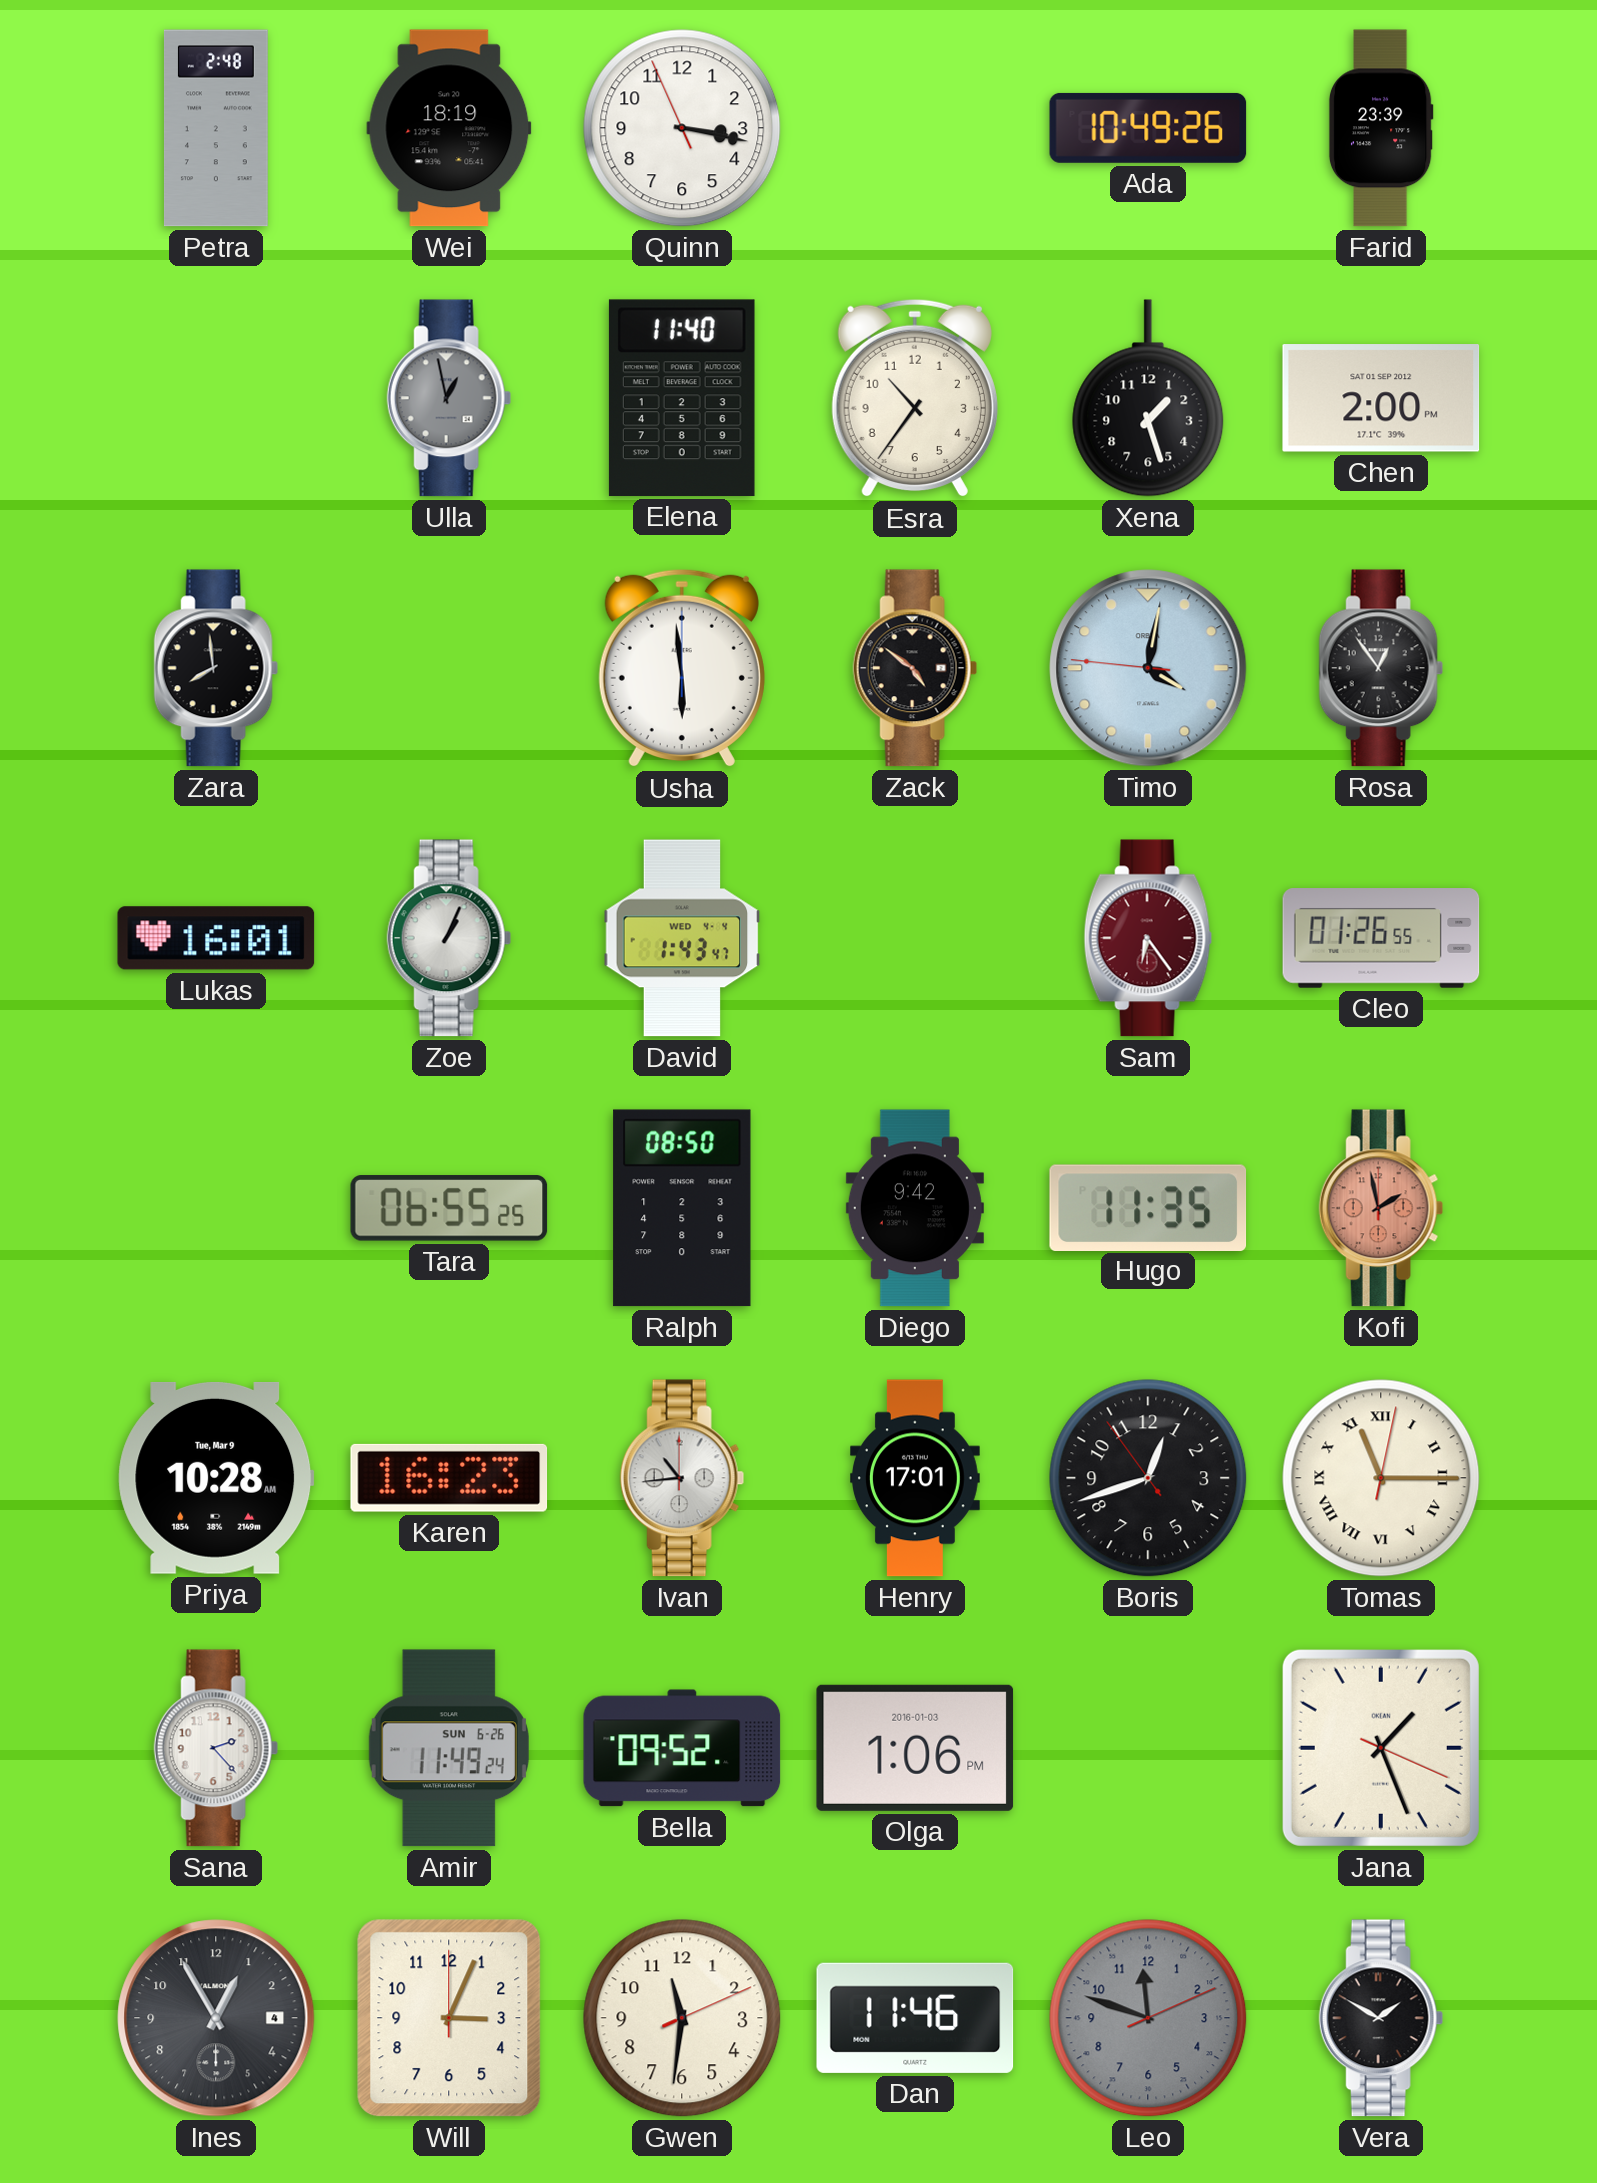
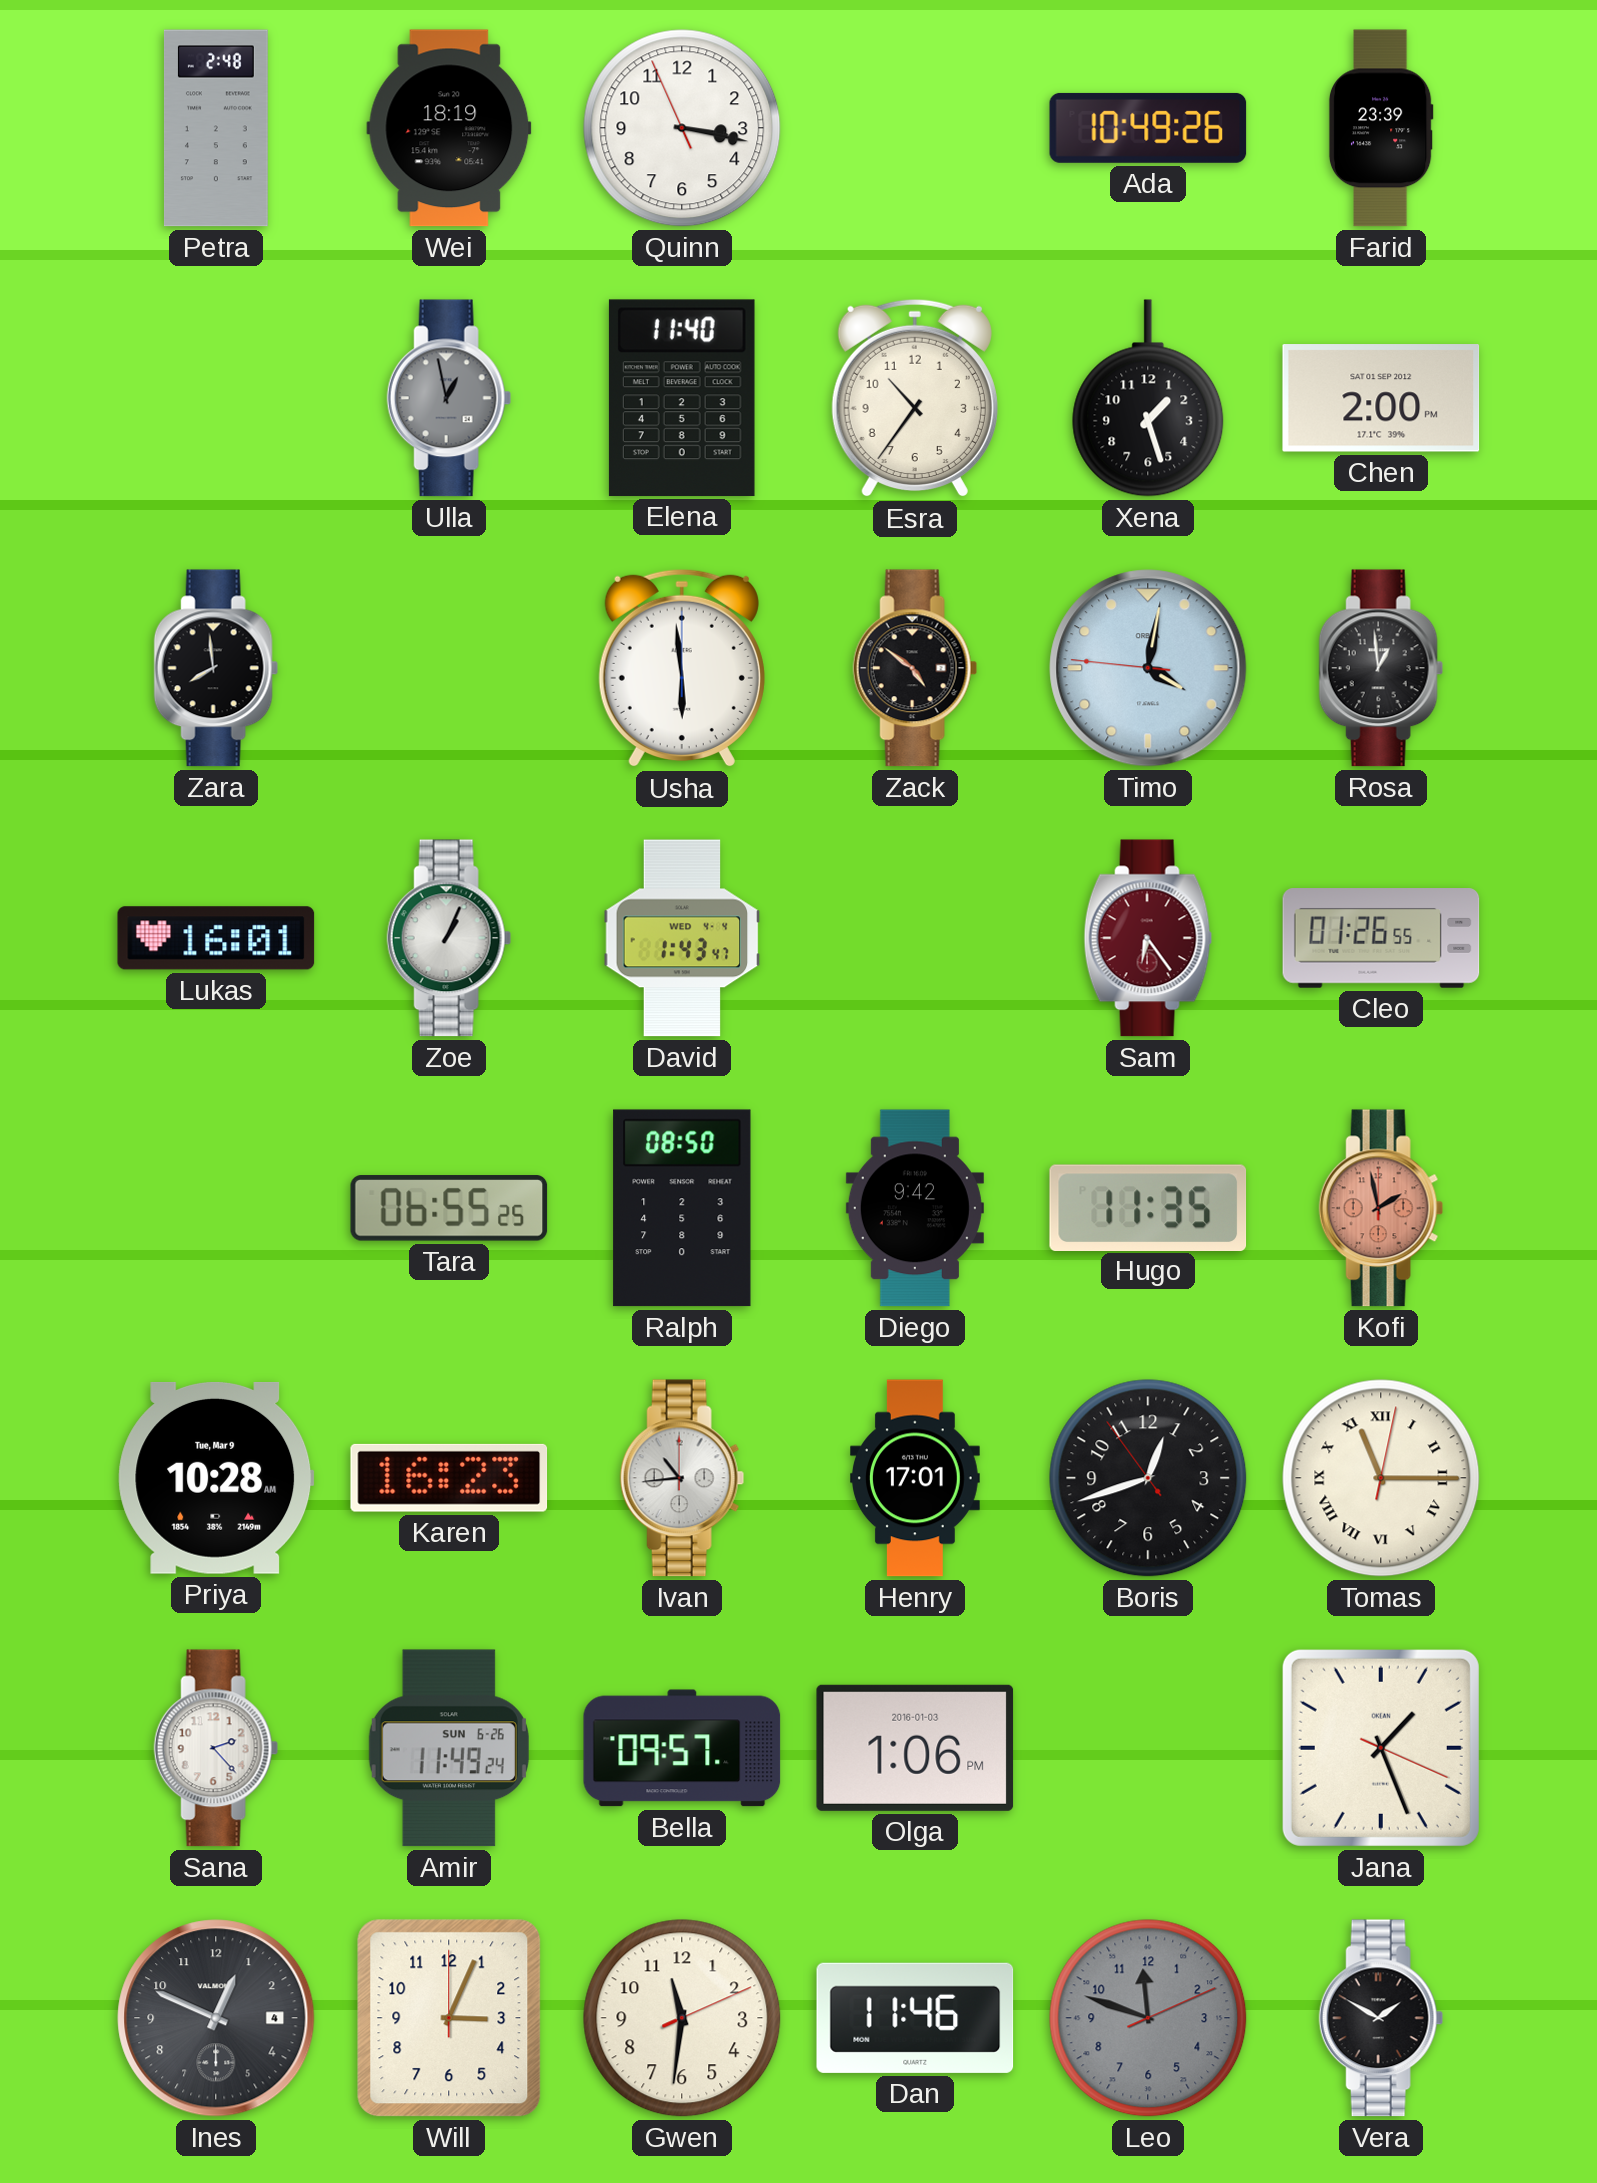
Rosa: 12:54 -> 12:59
Bella: 09:52 -> 09:57
Ines: 12:55 -> 12:49
